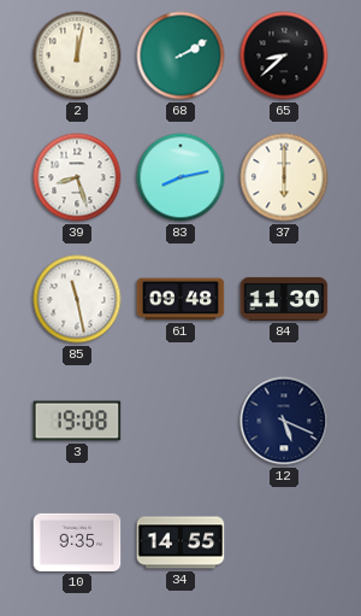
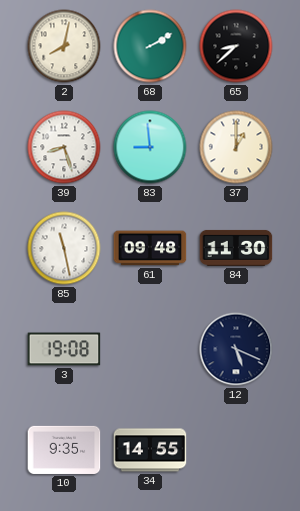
2: 12:02 -> 8:02
83: 8:13 -> 8:59
37: 6:00 -> 1:00
